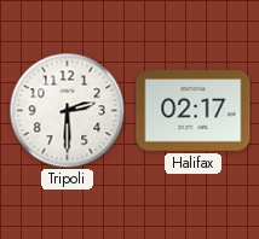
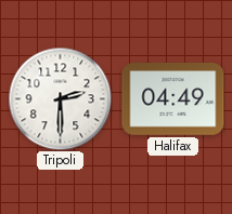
Halifax: 02:17 -> 04:49
